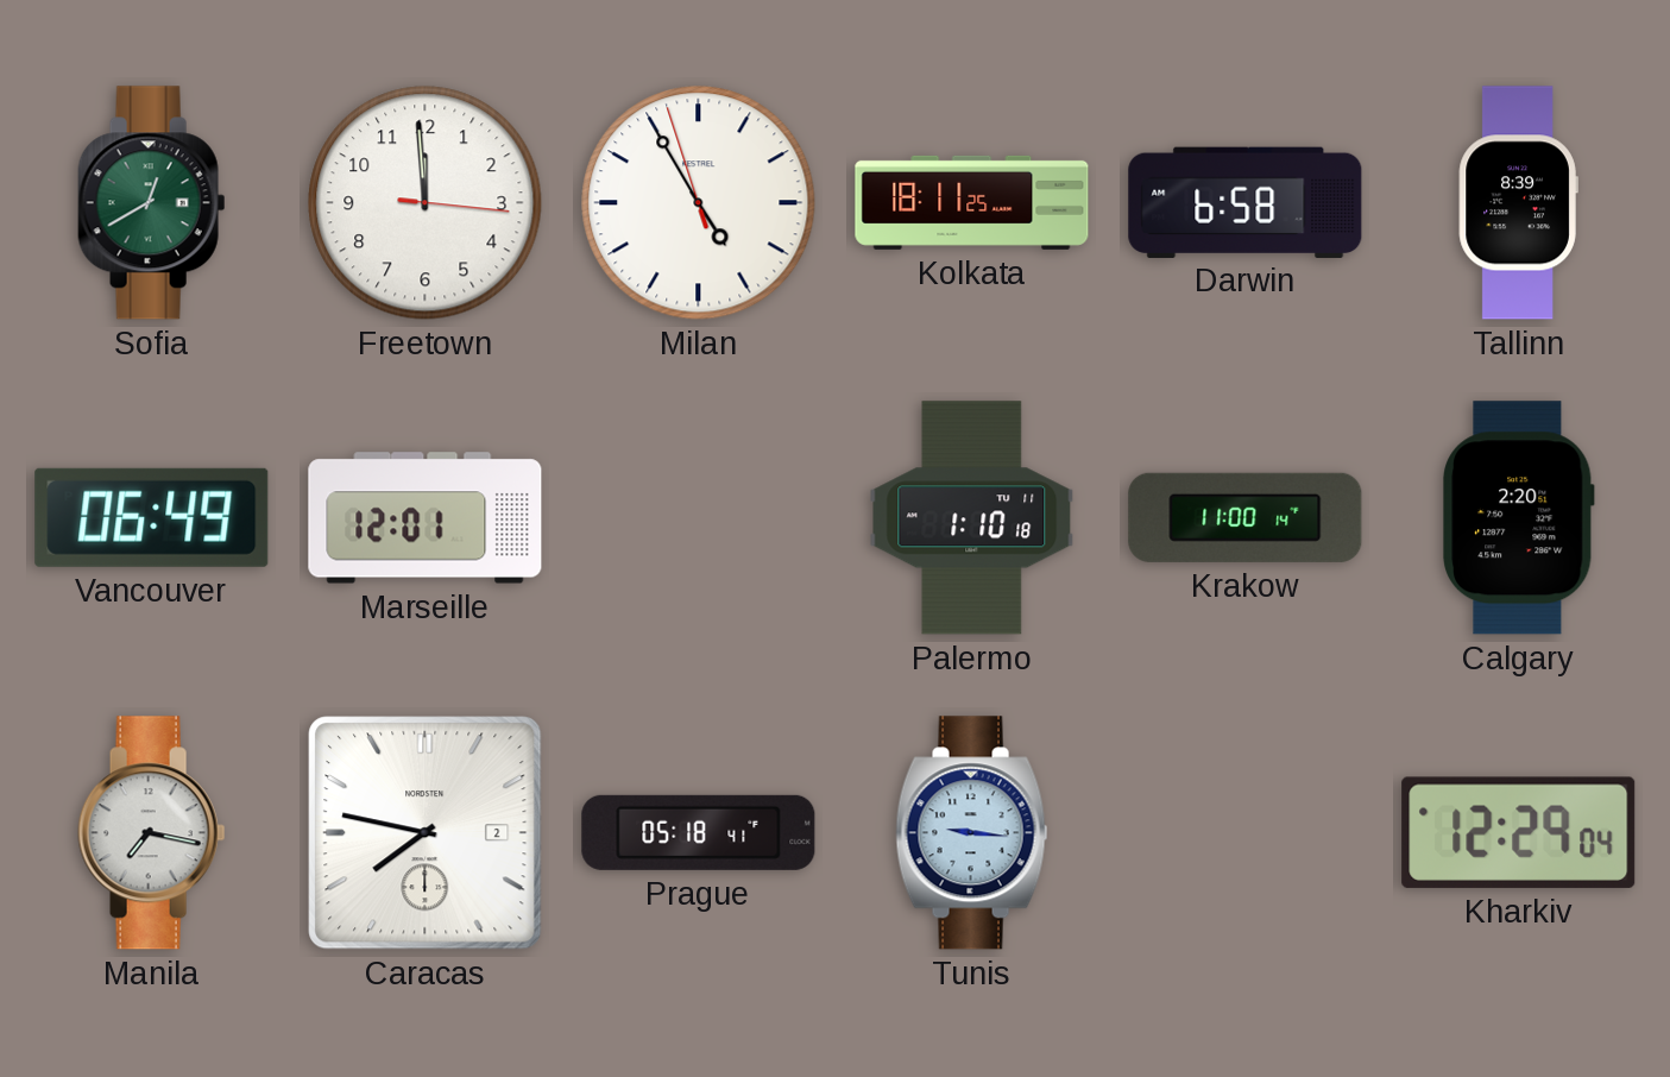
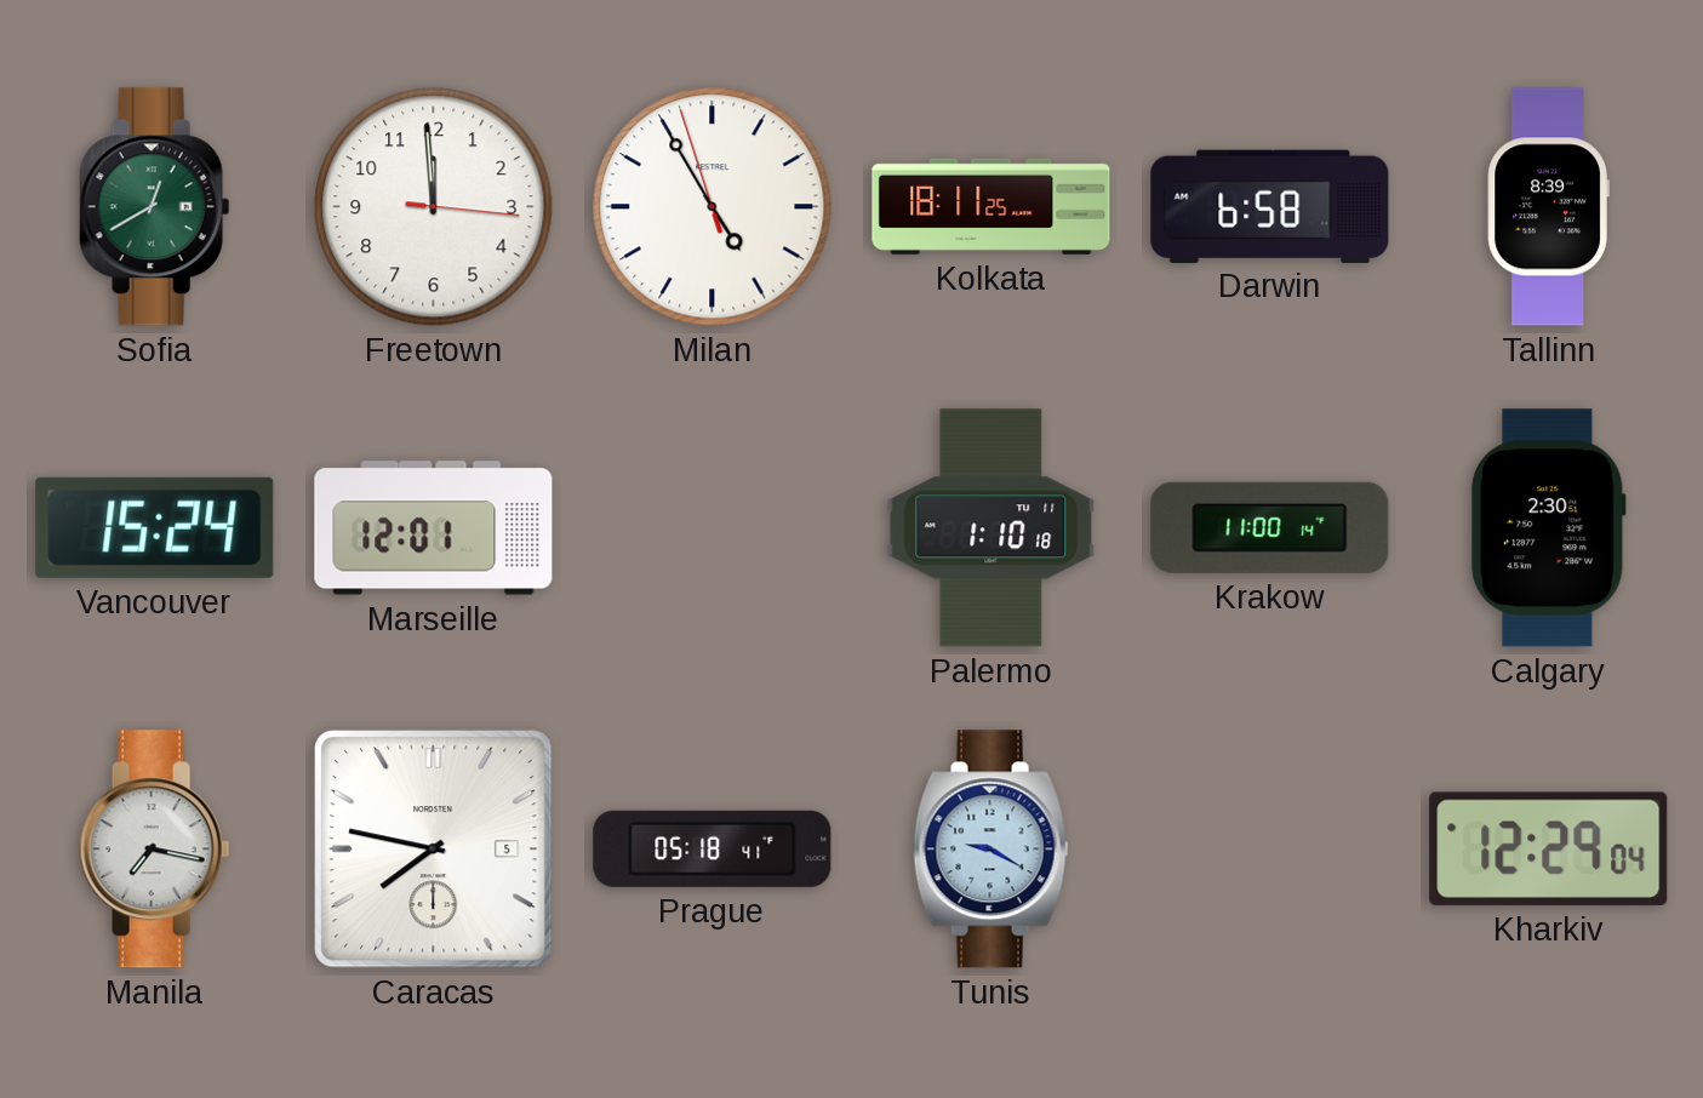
Vancouver: 06:49 -> 15:24
Calgary: 2:20 -> 2:30
Caracas date: 2 -> 5
Tunis: 9:16 -> 9:20
